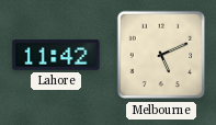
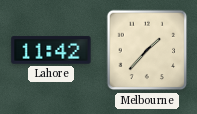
Melbourne: 5:11 -> 1:37
